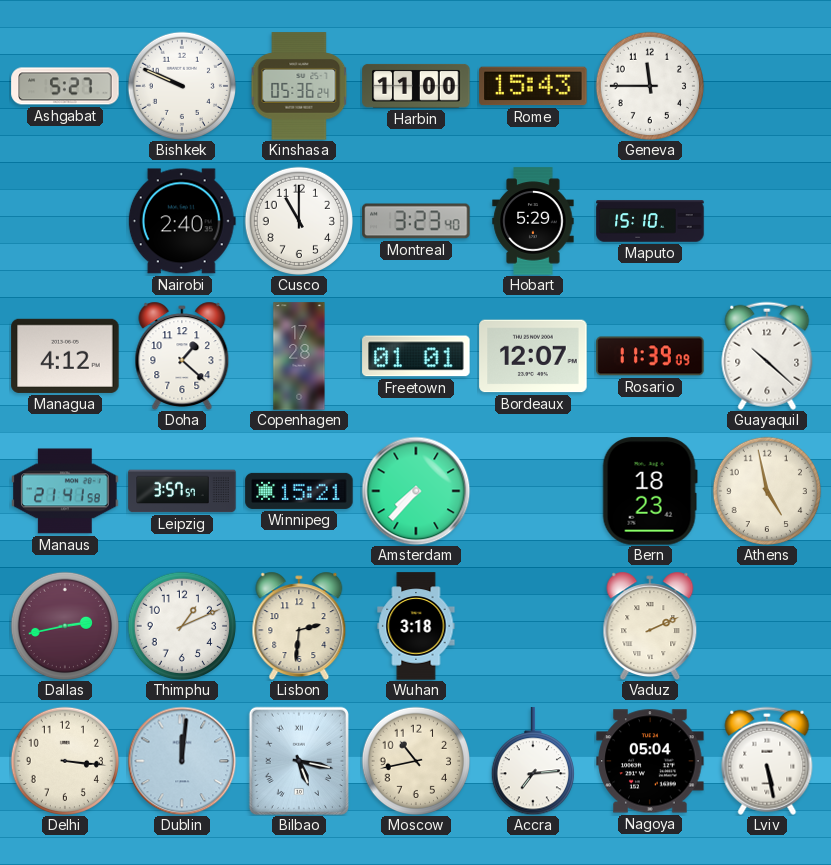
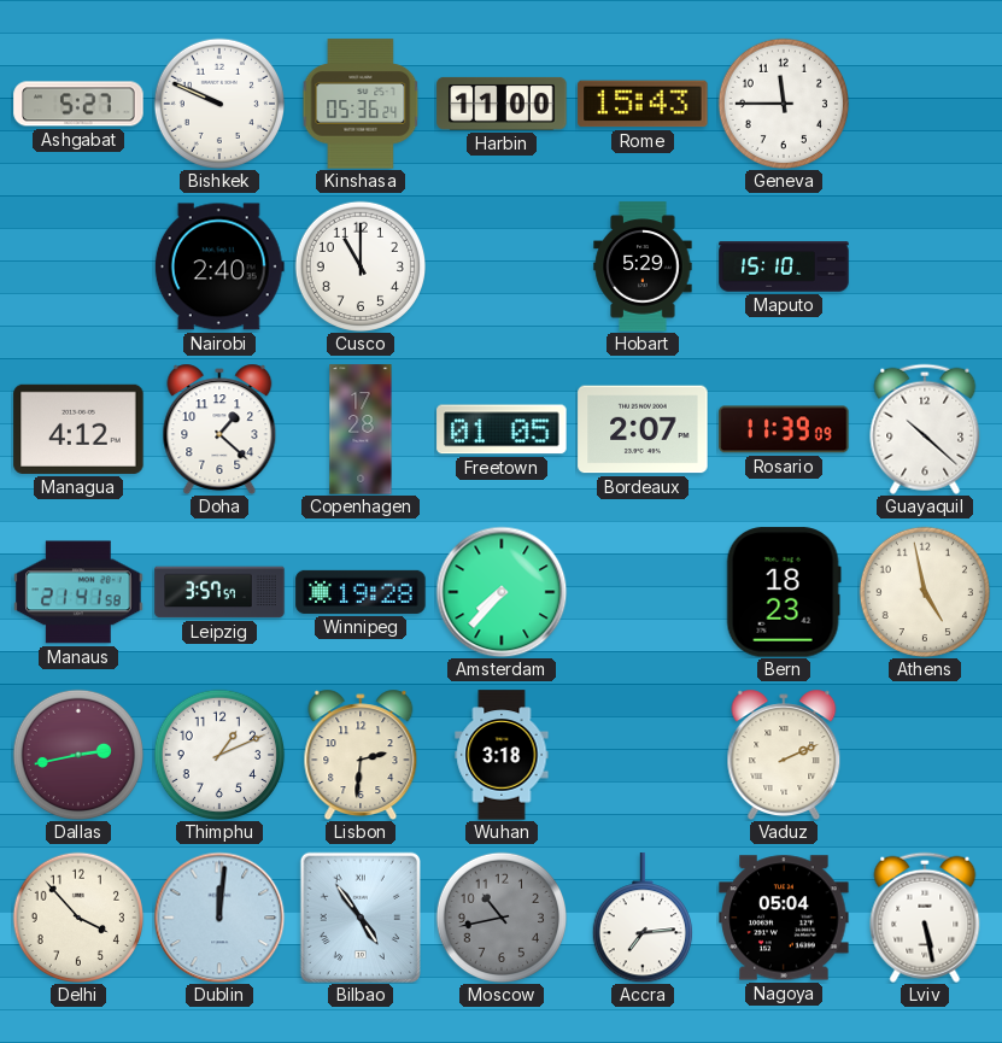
Montreal: 3:23 -> none
Freetown: 01:01 -> 01:05
Bordeaux: 12:07 -> 2:07
Winnipeg: 15:21 -> 19:28
Delhi: 3:16 -> 3:53
Bilbao: 5:17 -> 4:54
Moscow dial: cream -> grey
